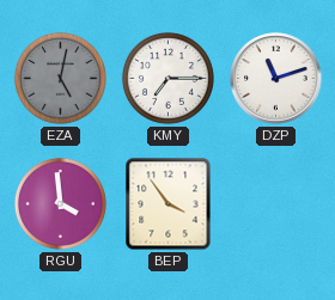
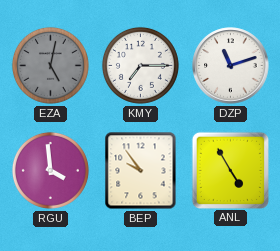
BEP: 3:54 -> 9:54
ANL: none -> 4:55
